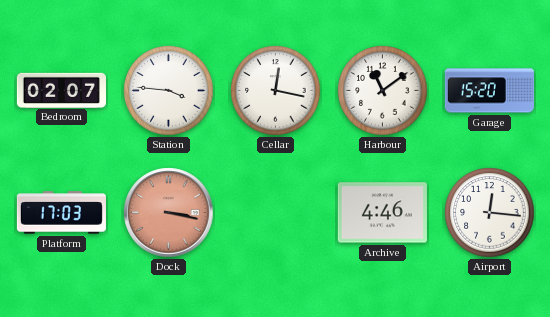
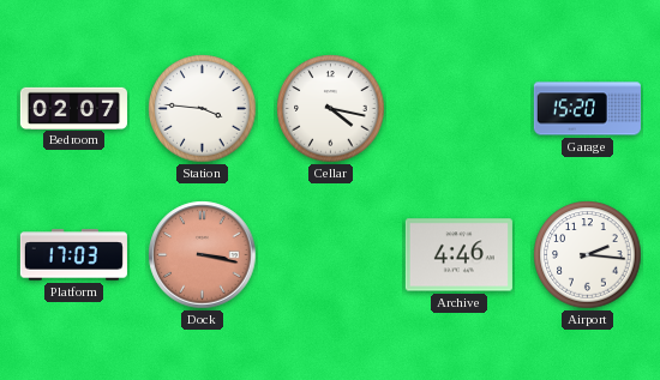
Cellar: 12:17 -> 4:17
Harbour: 11:09 -> none
Airport: 12:16 -> 2:16
